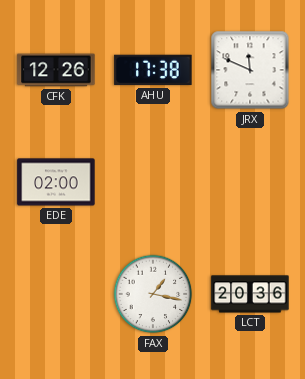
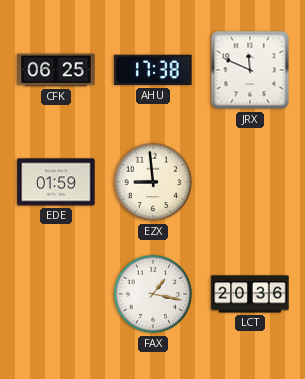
CFK: 12:26 -> 06:25
EDE: 02:00 -> 01:59
EZX: none -> 8:59
